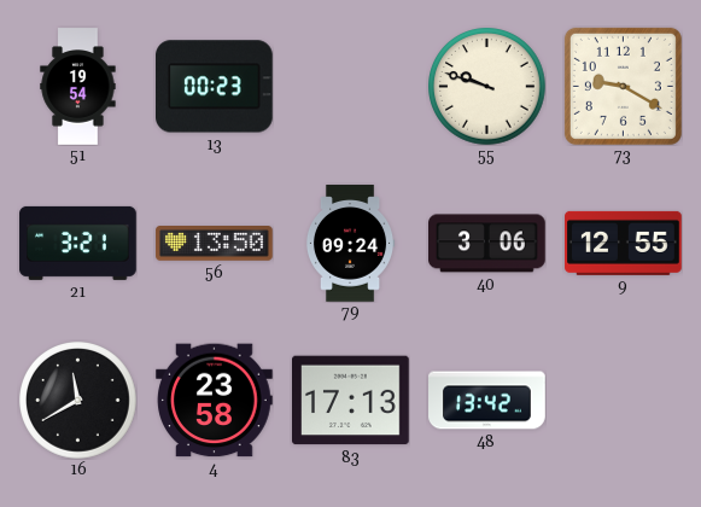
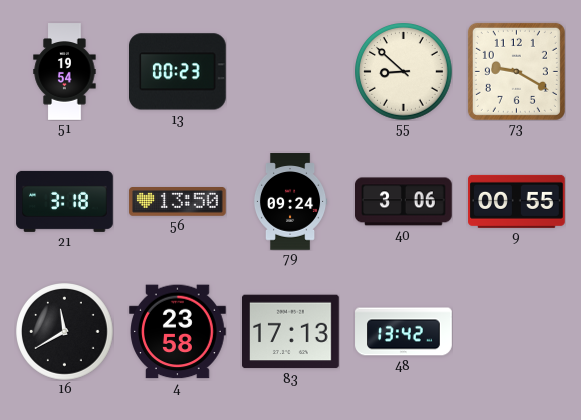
55: 9:48 -> 8:52
21: 3:21 -> 3:18
9: 12:55 -> 00:55
